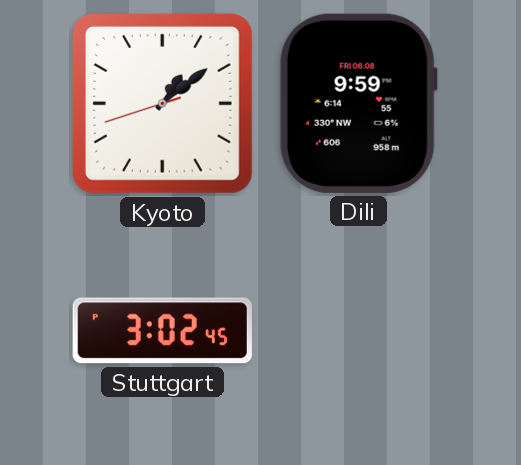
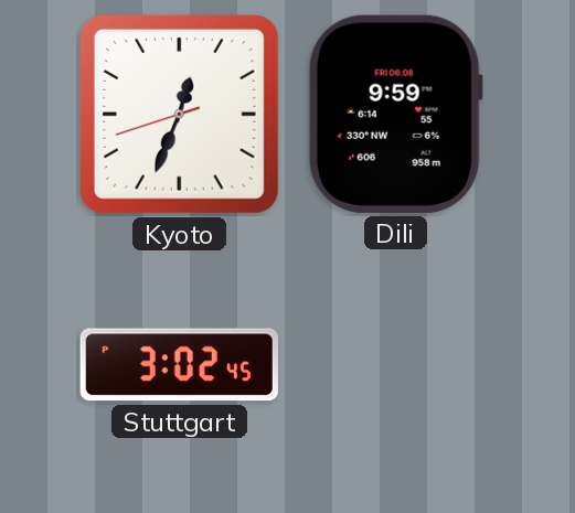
Kyoto: 1:08 -> 12:33
